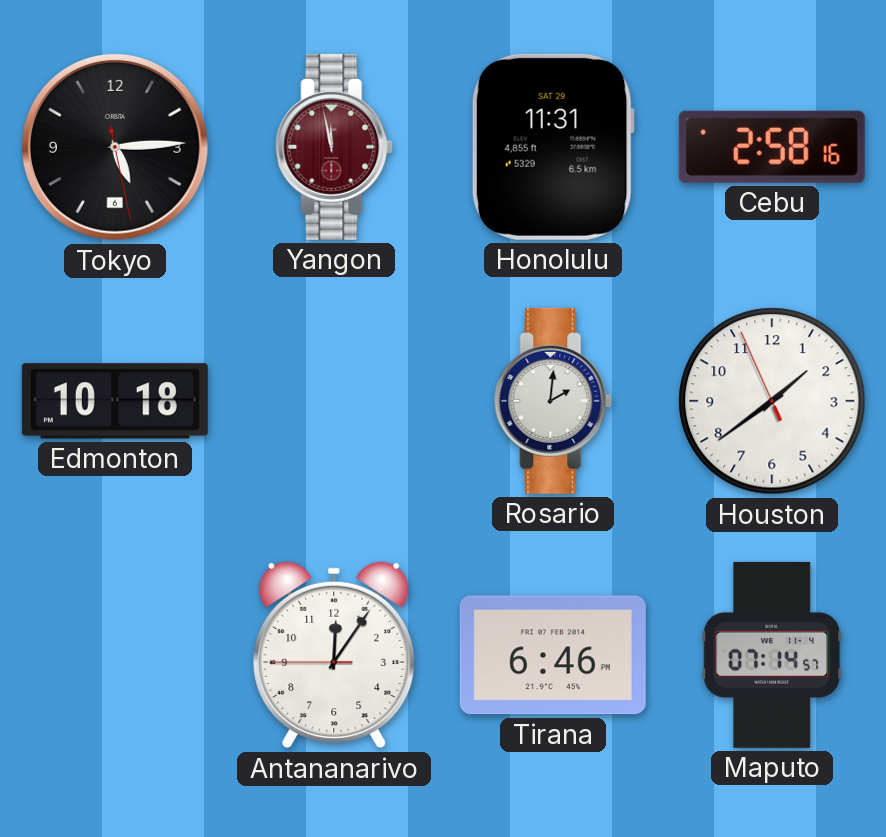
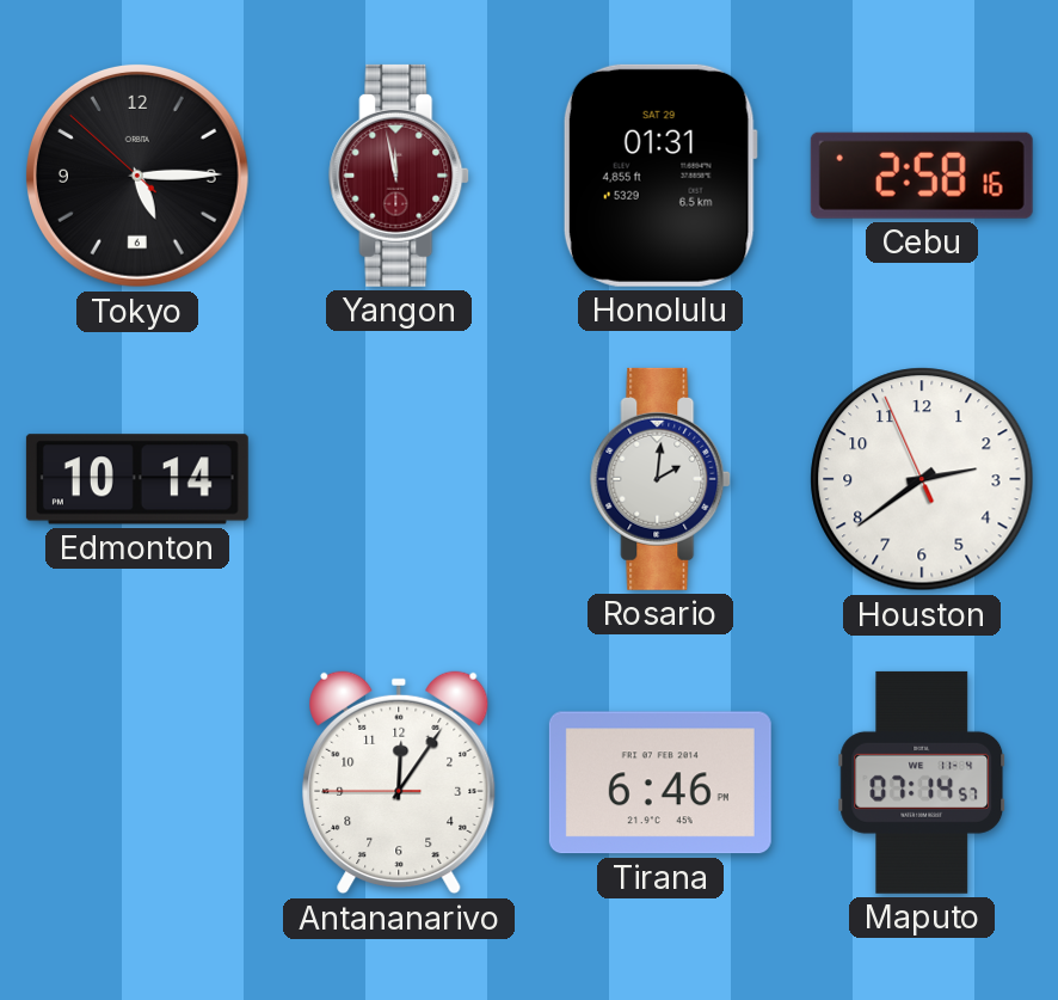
Tokyo: 5:14:28 -> 5:14:52
Honolulu: 11:31 -> 01:31
Edmonton: 10:18 -> 10:14
Houston: 1:38 -> 2:38
